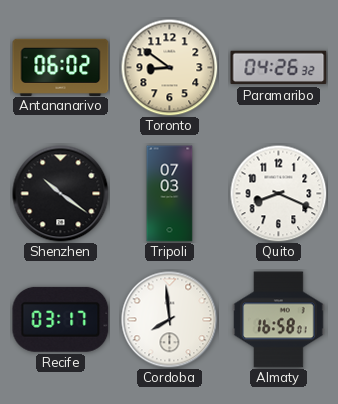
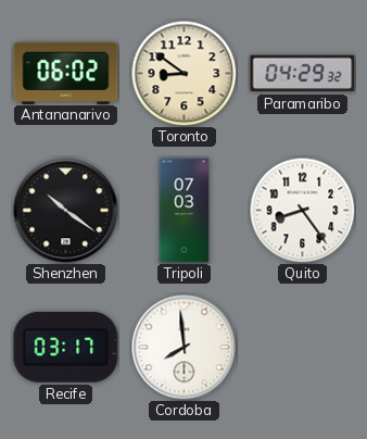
Paramaribo: 04:26 -> 04:29
Quito: 8:19 -> 8:24
Almaty: 16:58 -> none
